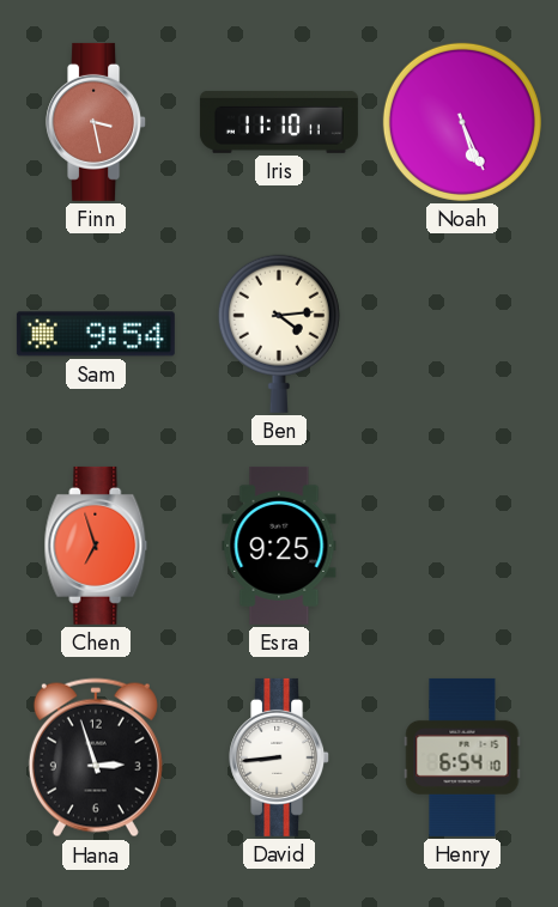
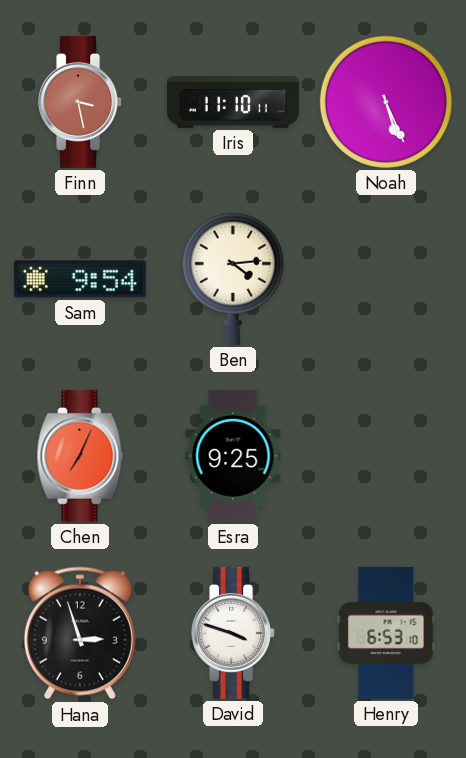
Chen: 6:57 -> 7:04
David: 8:44 -> 3:48
Henry: 6:54 -> 6:53
